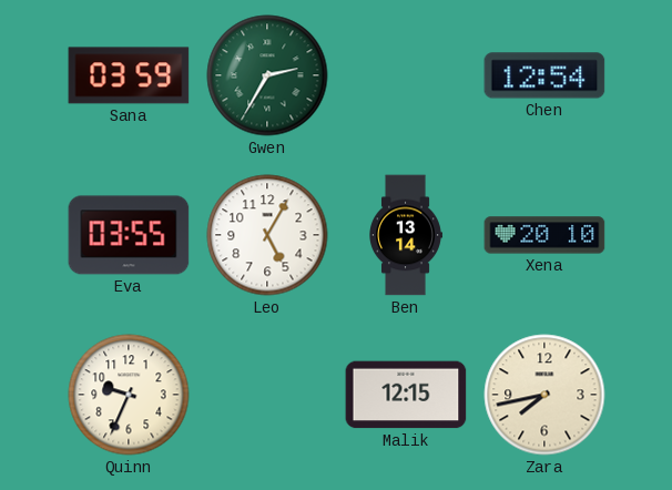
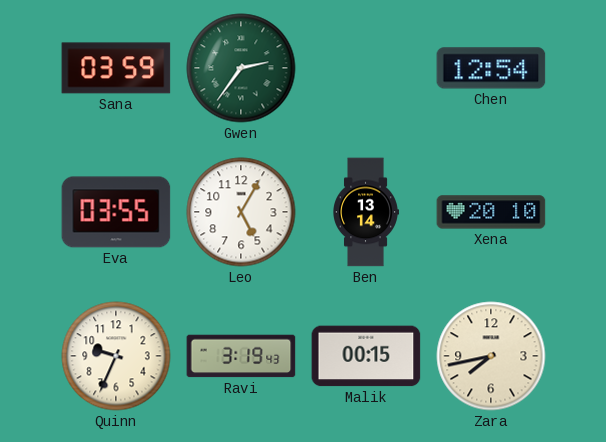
Gwen: 2:35 -> 2:36
Ravi: none -> 3:19
Malik: 12:15 -> 00:15
